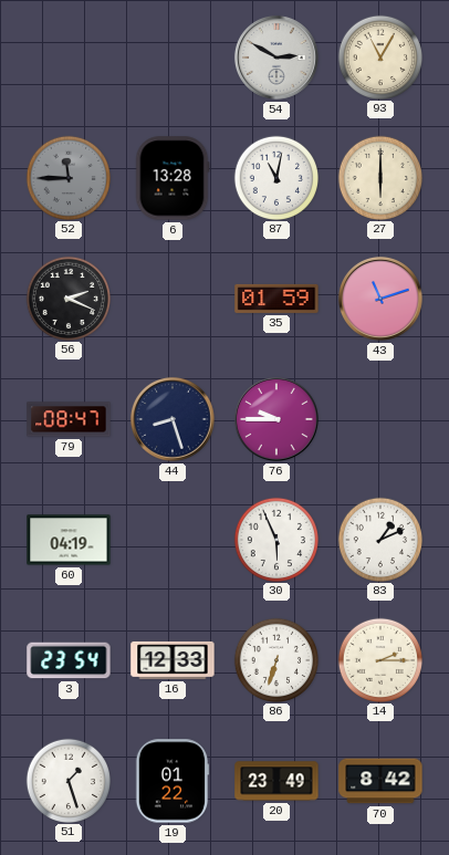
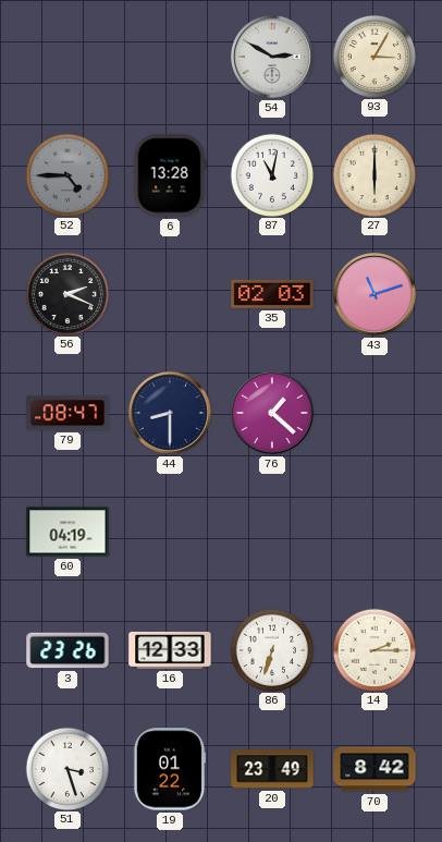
93: 11:05 -> 3:05
52: 11:45 -> 4:45
35: 01:59 -> 02:03
44: 8:27 -> 8:30
76: 9:45 -> 1:22
30: 5:56 -> none
83: 1:11 -> none
3: 23:54 -> 23:26
51: 1:27 -> 3:27
